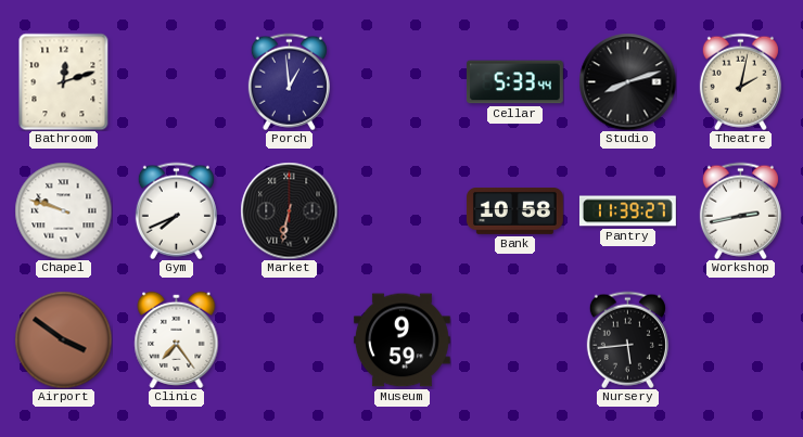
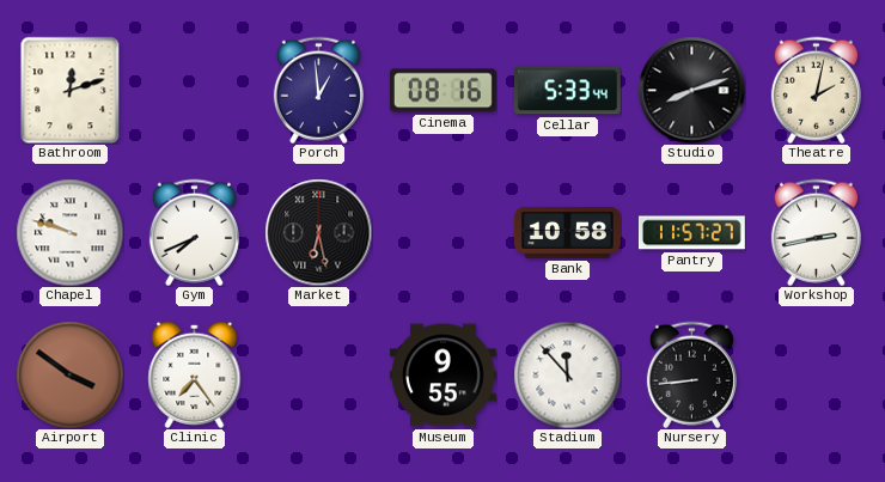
Cinema: none -> 08:16
Market: 6:32 -> 6:28
Pantry: 11:39 -> 11:57
Museum: 9:59 -> 9:55
Stadium: none -> 11:53
Nursery: 5:44 -> 8:44
